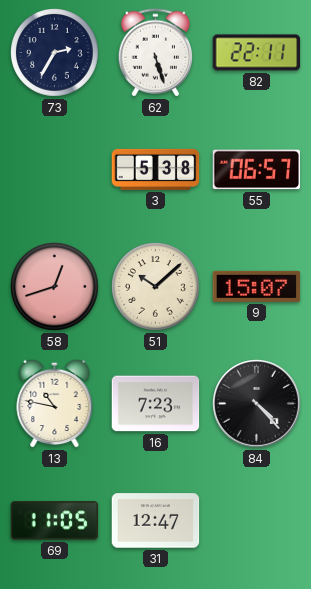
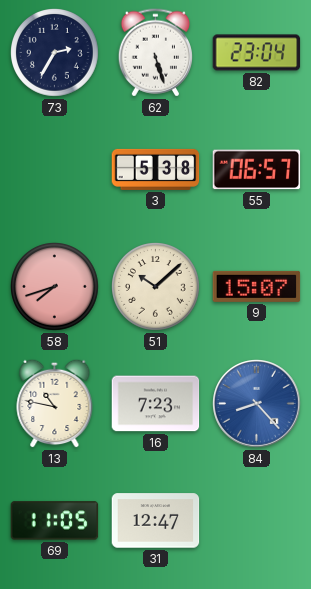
82: 22:11 -> 23:04
58: 12:42 -> 7:42
84: 4:23 -> 8:23
84 dial: black -> blue
